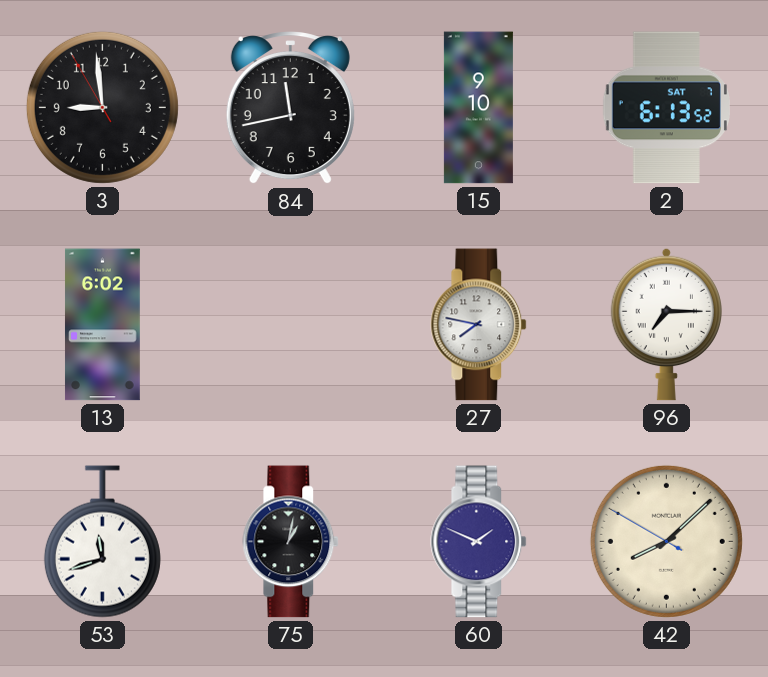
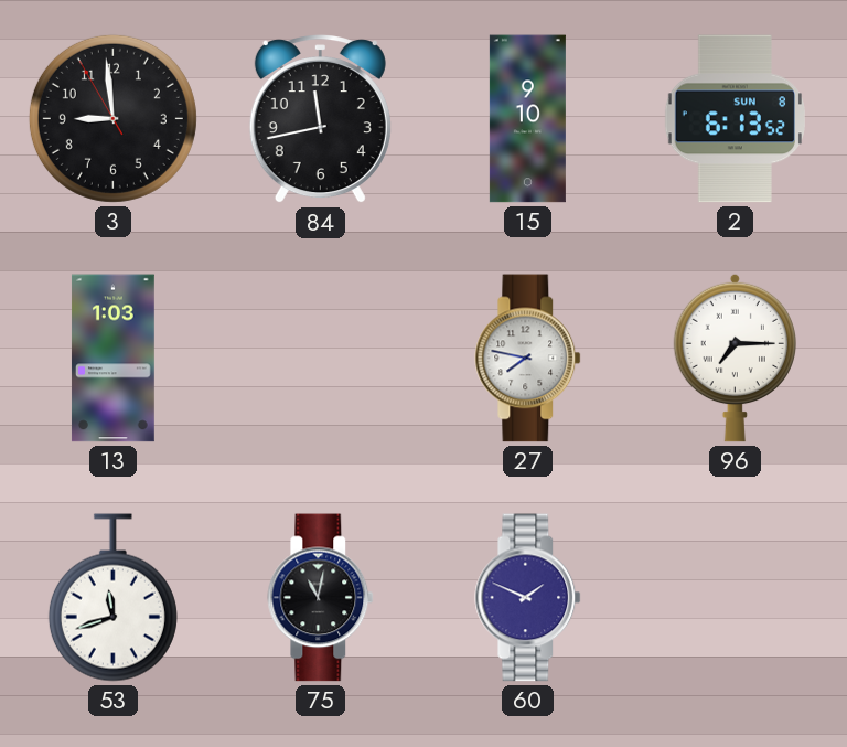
2 date: SAT 7 -> SUN 8
13: 6:02 -> 1:03
75: 1:02 -> 11:02
42: 8:07 -> none
